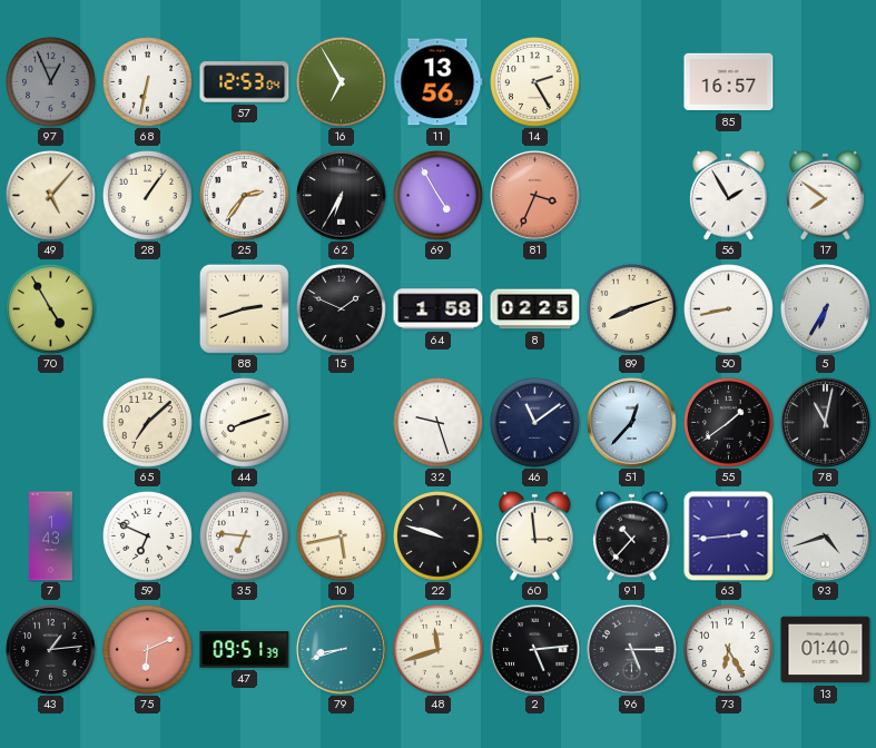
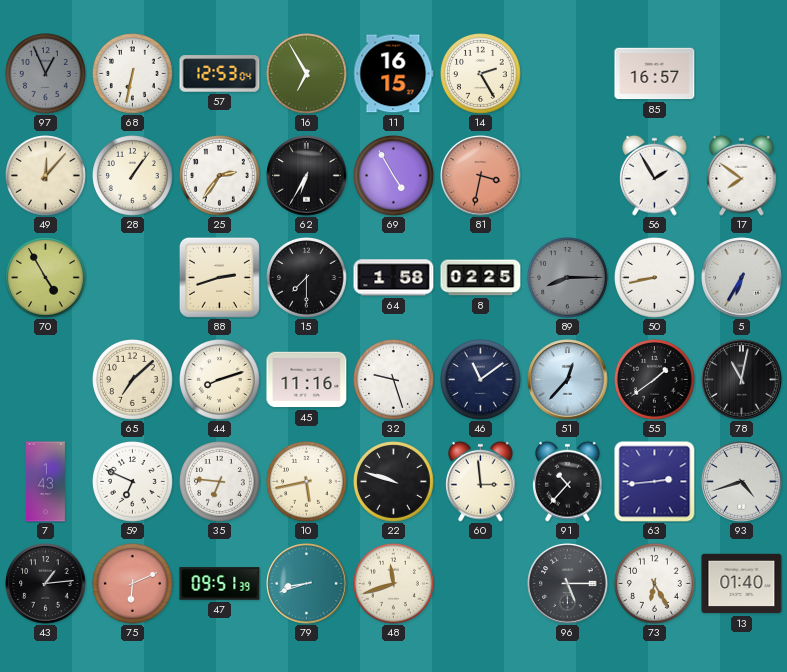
11: 13:56 -> 16:15
49: 5:07 -> 12:07
81: 3:34 -> 3:32
15: 1:49 -> 7:30
89: 8:12 -> 8:15
89 dial: cream -> grey
45: none -> 11:16
2: 5:14 -> none
